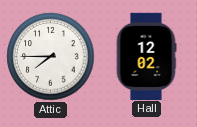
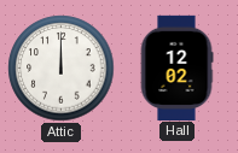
Attic: 7:45 -> 12:00
